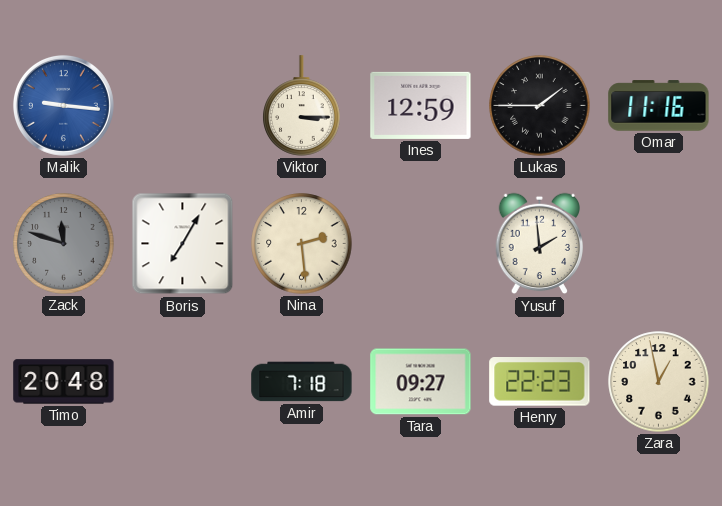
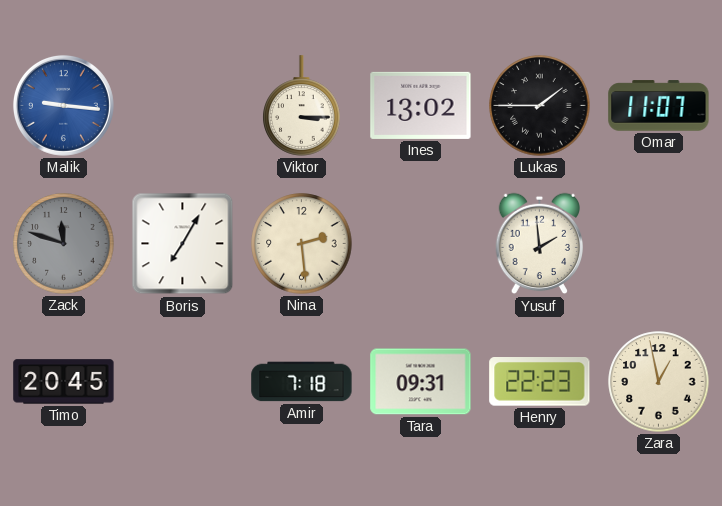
Ines: 12:59 -> 13:02
Omar: 11:16 -> 11:07
Timo: 20:48 -> 20:45
Tara: 09:27 -> 09:31
